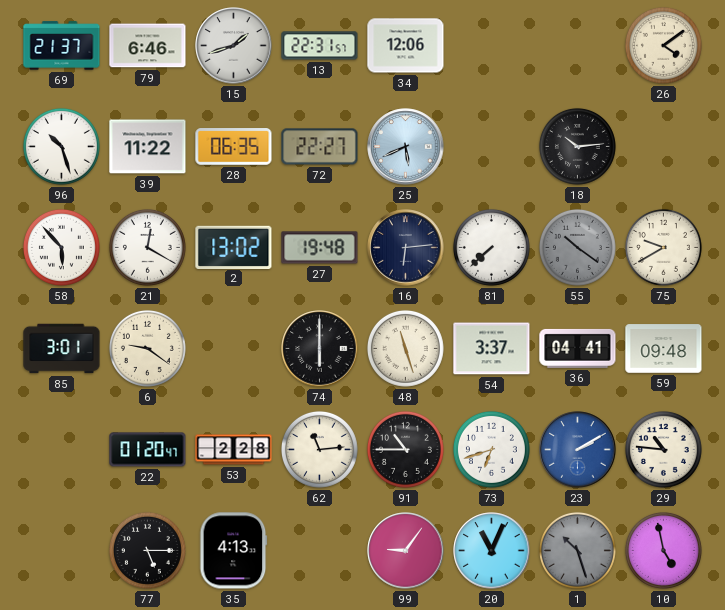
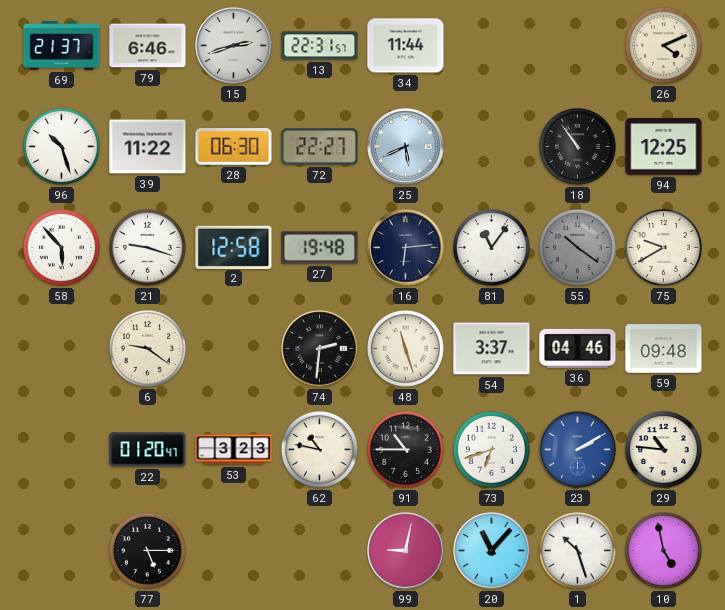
15: 1:42 -> 2:42
34: 12:06 -> 11:44
26: 4:09 -> 4:11
28: 06:35 -> 06:30
18: 10:14 -> 10:54
94: none -> 12:25
21: 12:20 -> 9:18
2: 13:02 -> 12:58
81: 7:38 -> 11:06
85: 3:01 -> none
74: 6:00 -> 2:31
36: 04:41 -> 04:46
53: 2:28 -> 3:23
62: 11:14 -> 10:47
35: 4:13 -> none
99: 9:06 -> 9:02
20: 11:04 -> 11:07
1 dial: grey -> white
